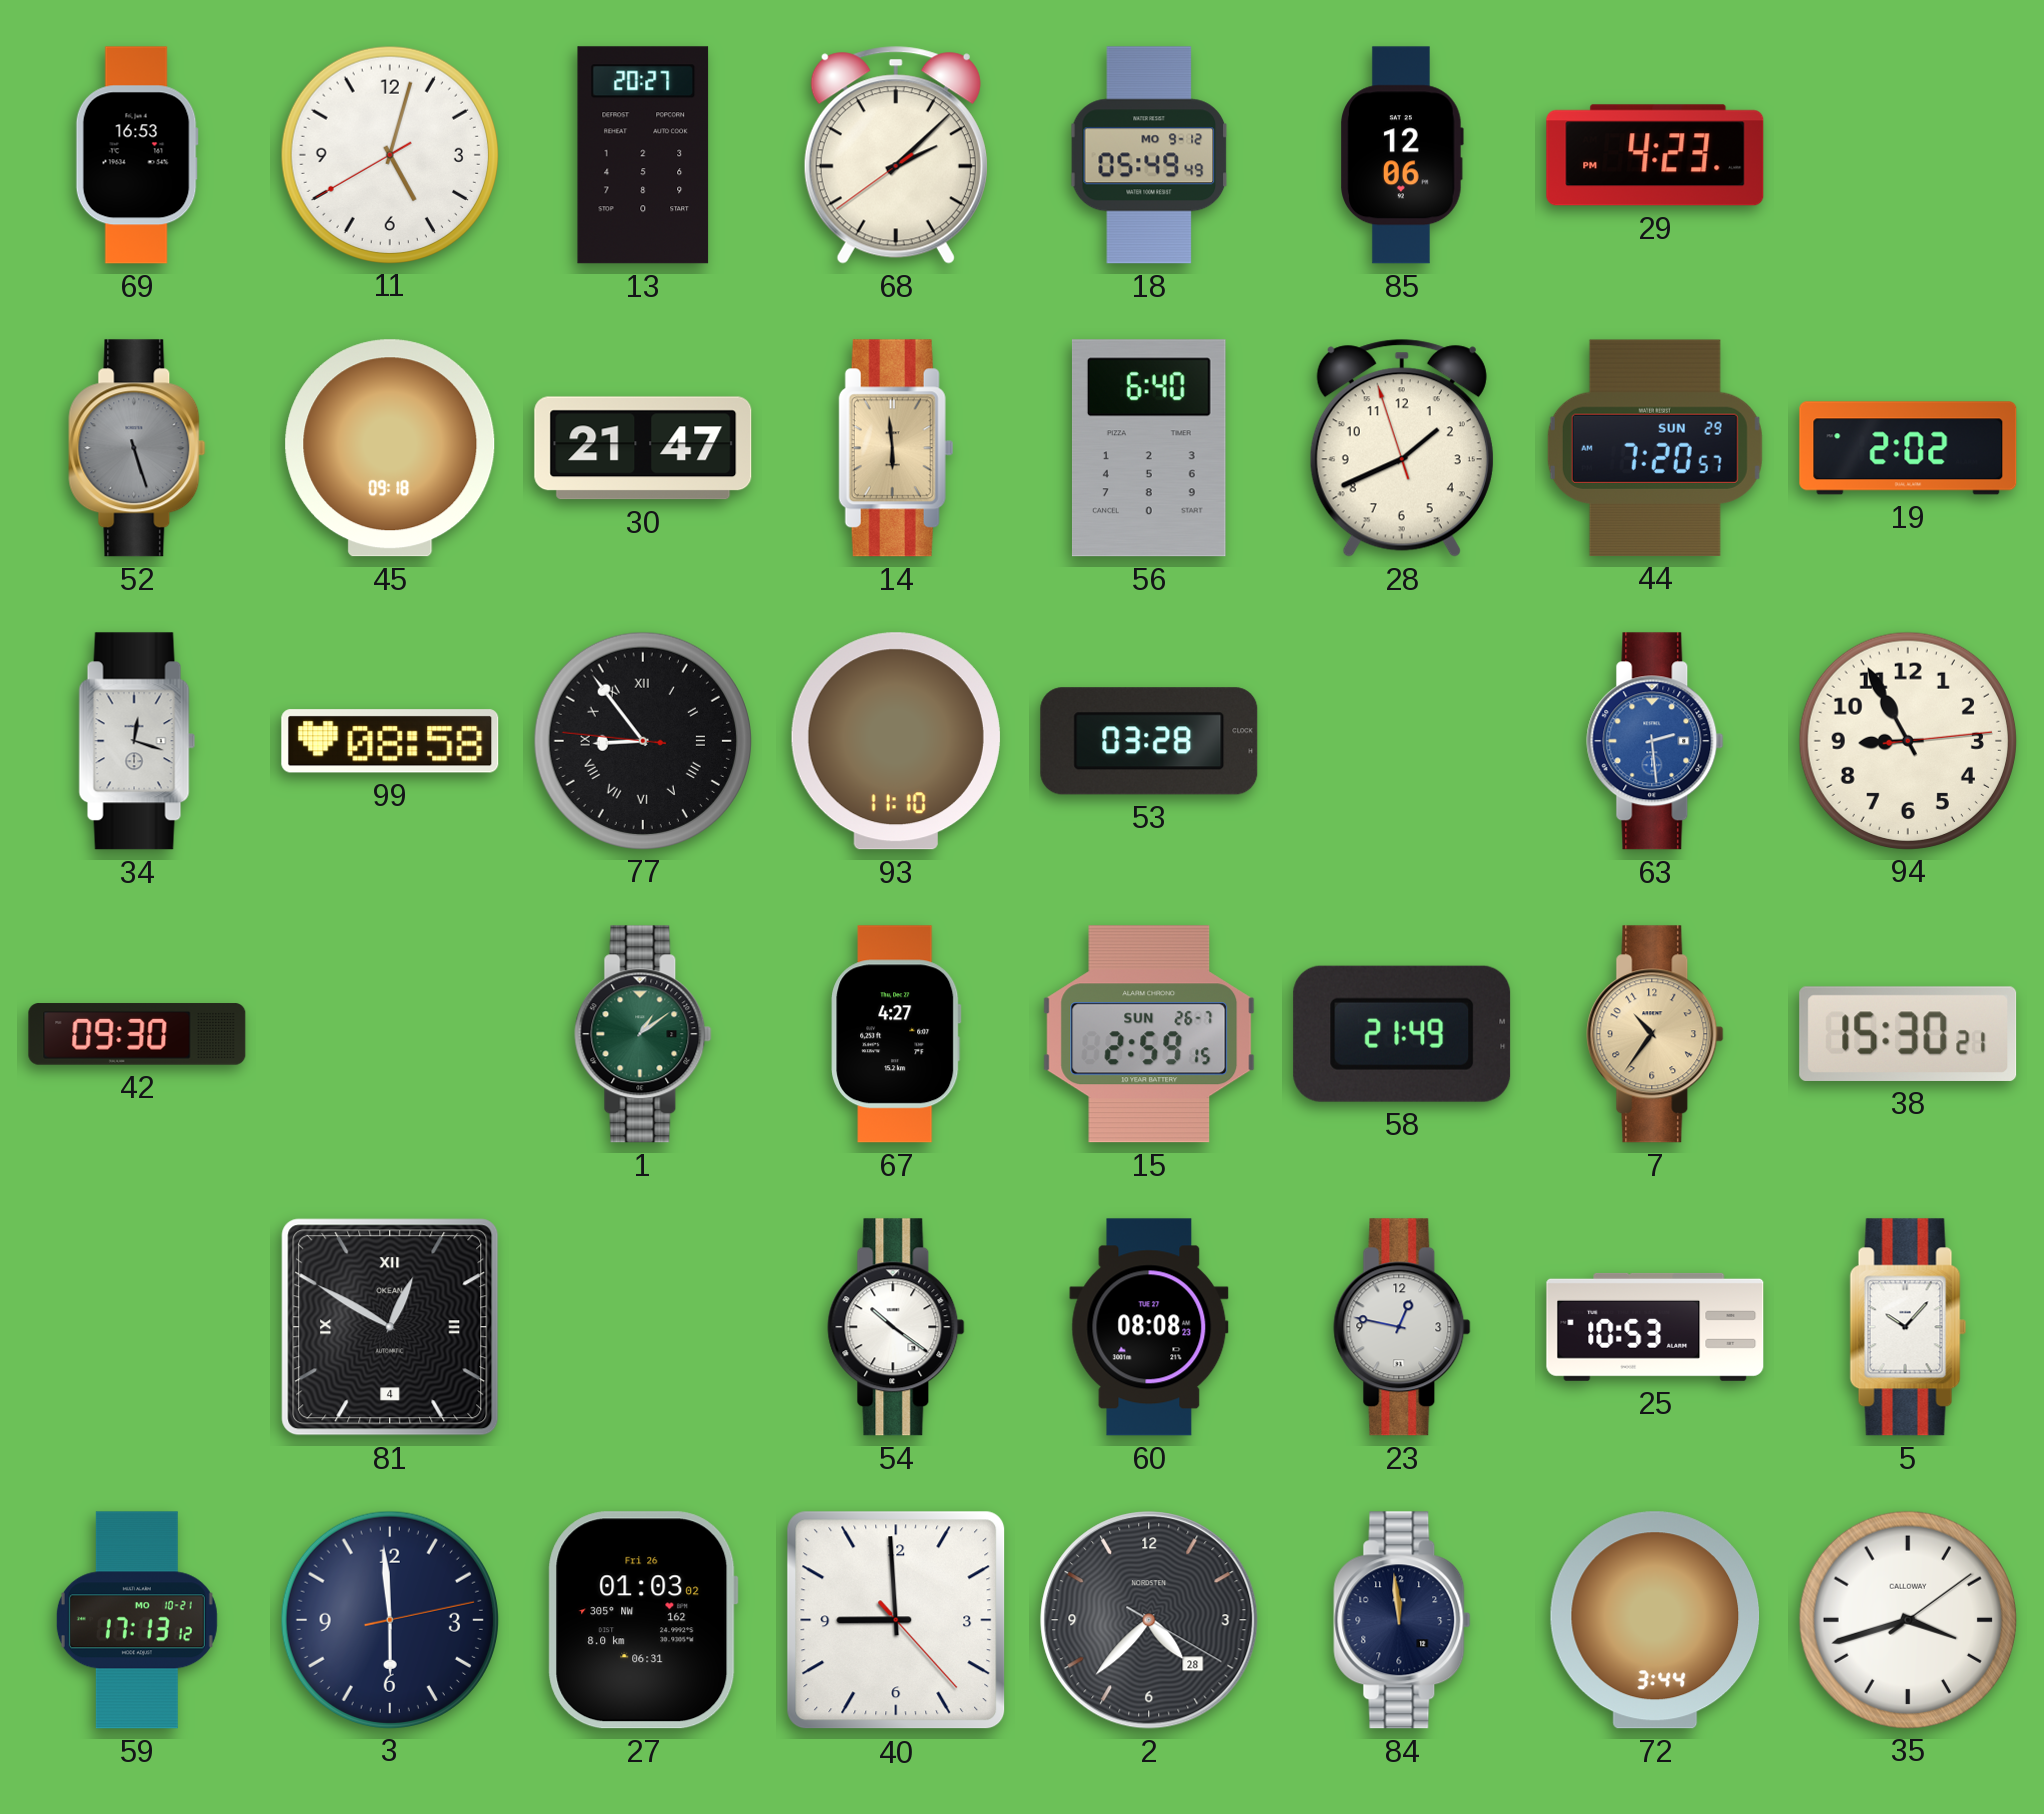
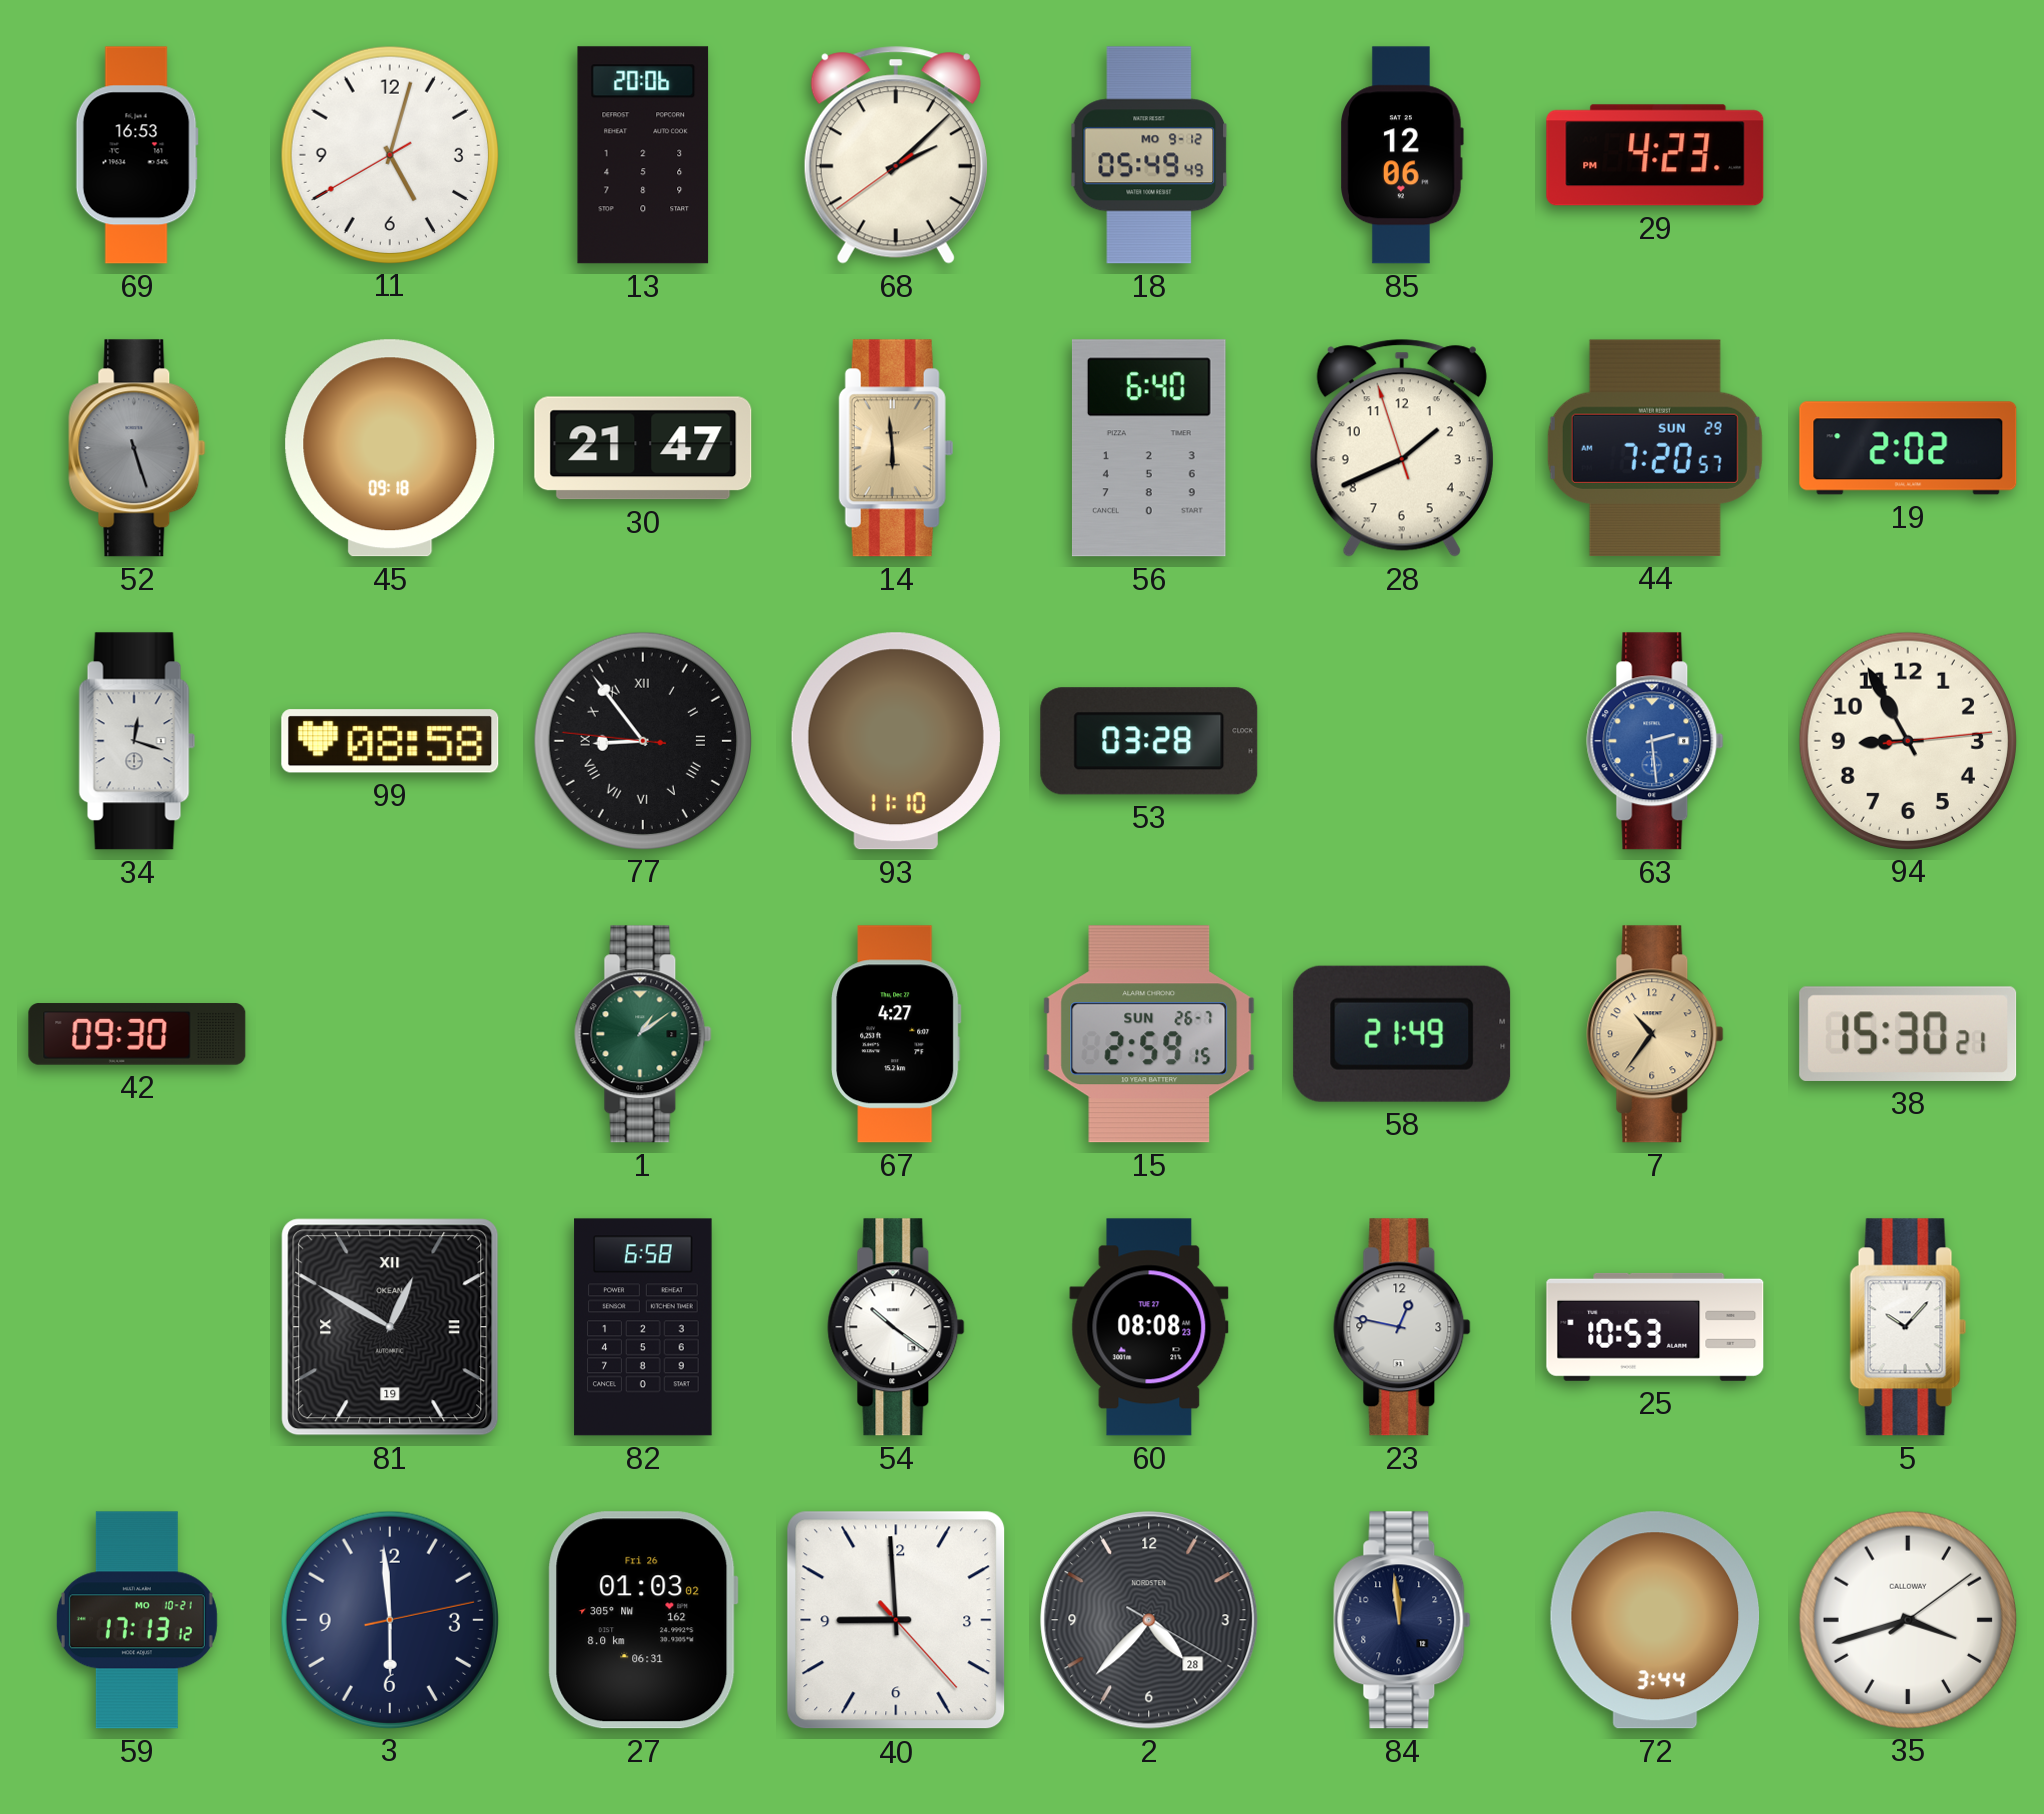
13: 20:27 -> 20:06
81 date: 4 -> 19
82: none -> 6:58
